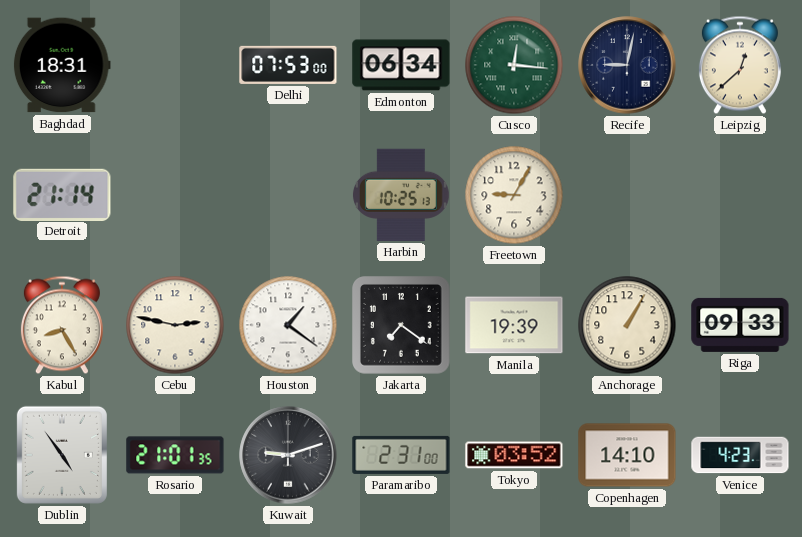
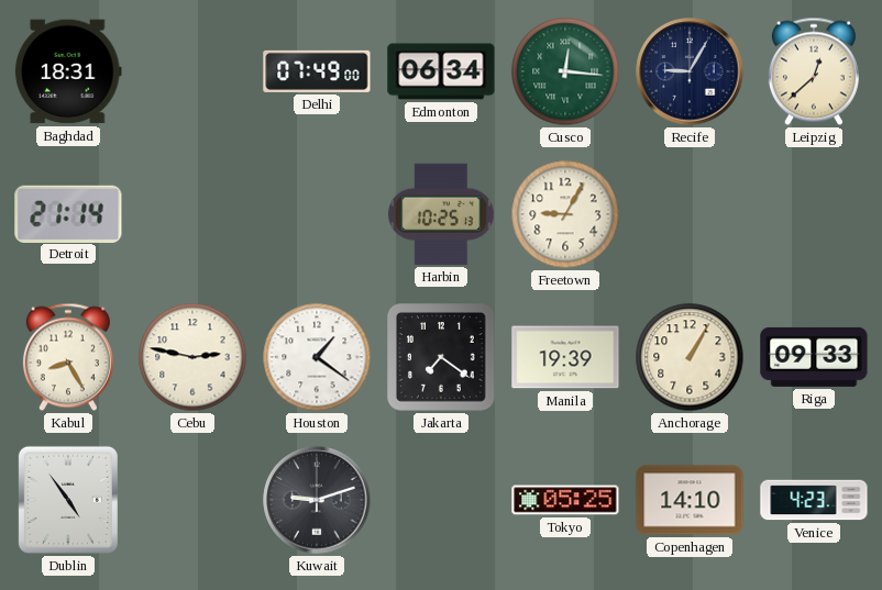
Delhi: 07:53 -> 07:49
Recife: 9:02 -> 9:05
Rosario: 21:01 -> none
Paramaribo: 2:31 -> none
Tokyo: 03:52 -> 05:25
